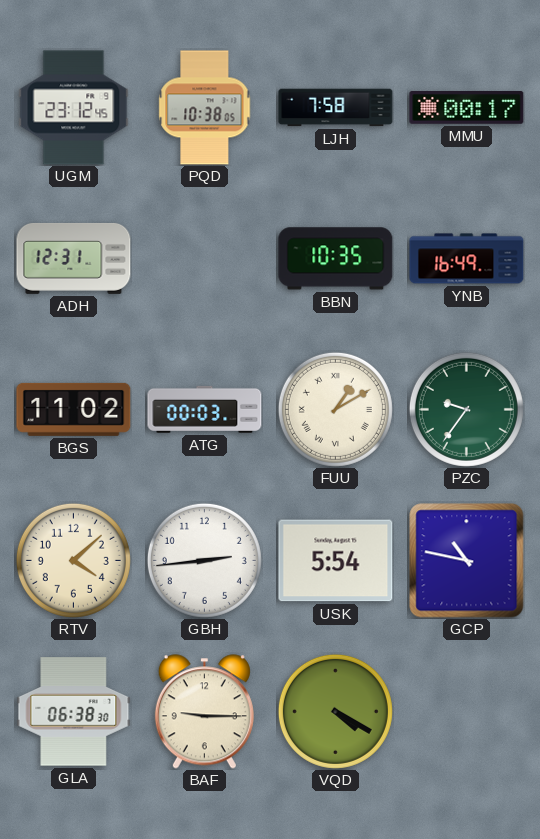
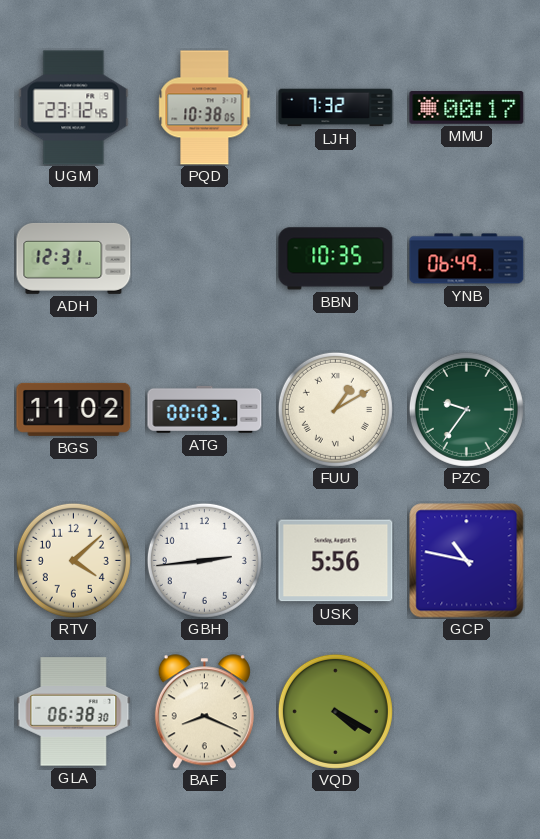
LJH: 7:58 -> 7:32
YNB: 16:49 -> 06:49
USK: 5:54 -> 5:56
BAF: 9:15 -> 8:19
